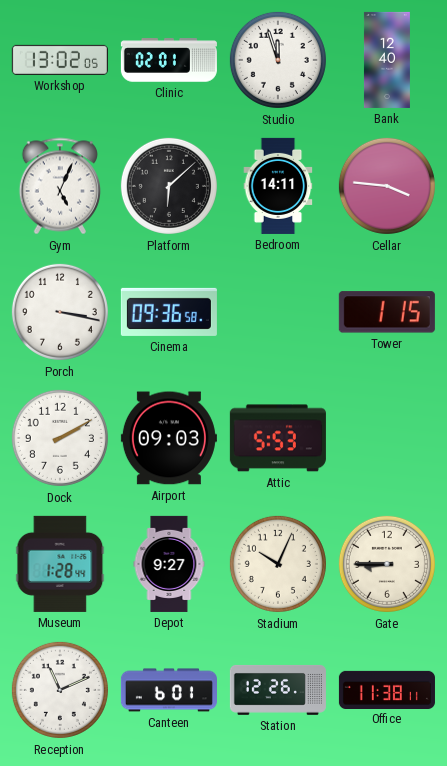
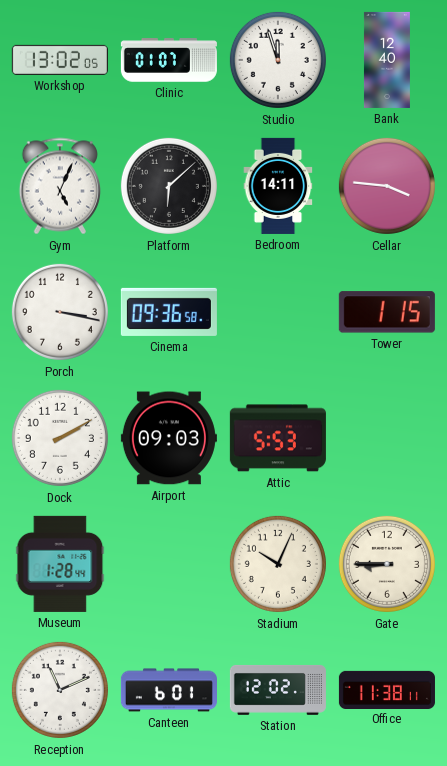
Clinic: 02:01 -> 01:07
Depot: 9:27 -> none
Station: 12:26 -> 12:02
